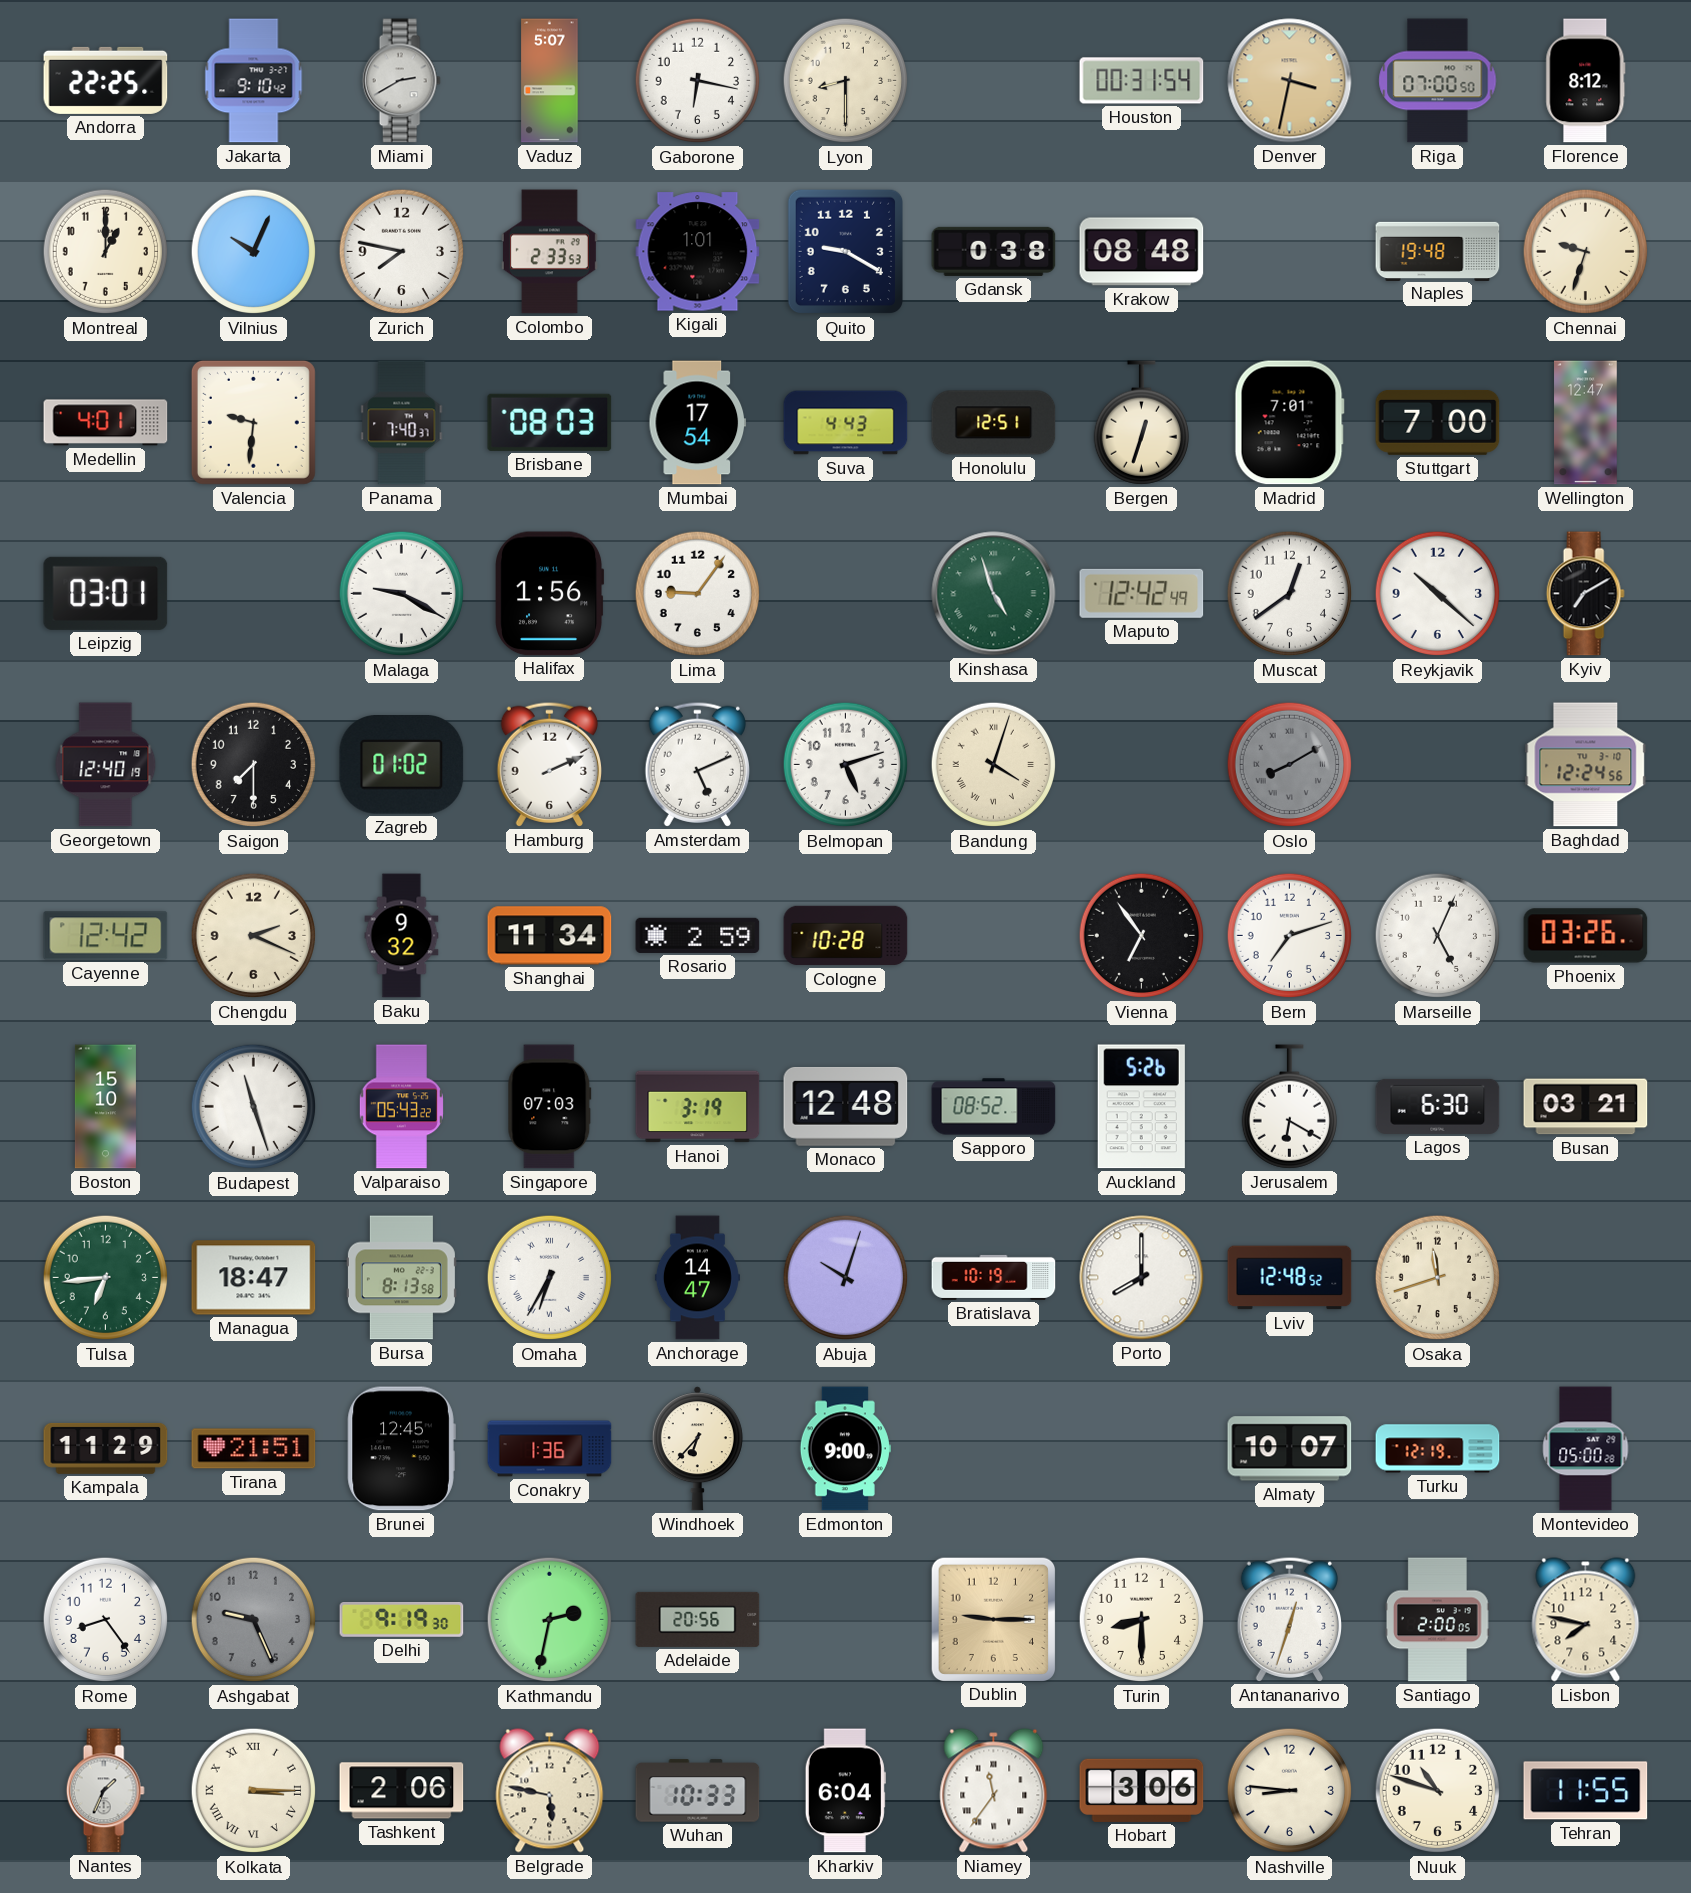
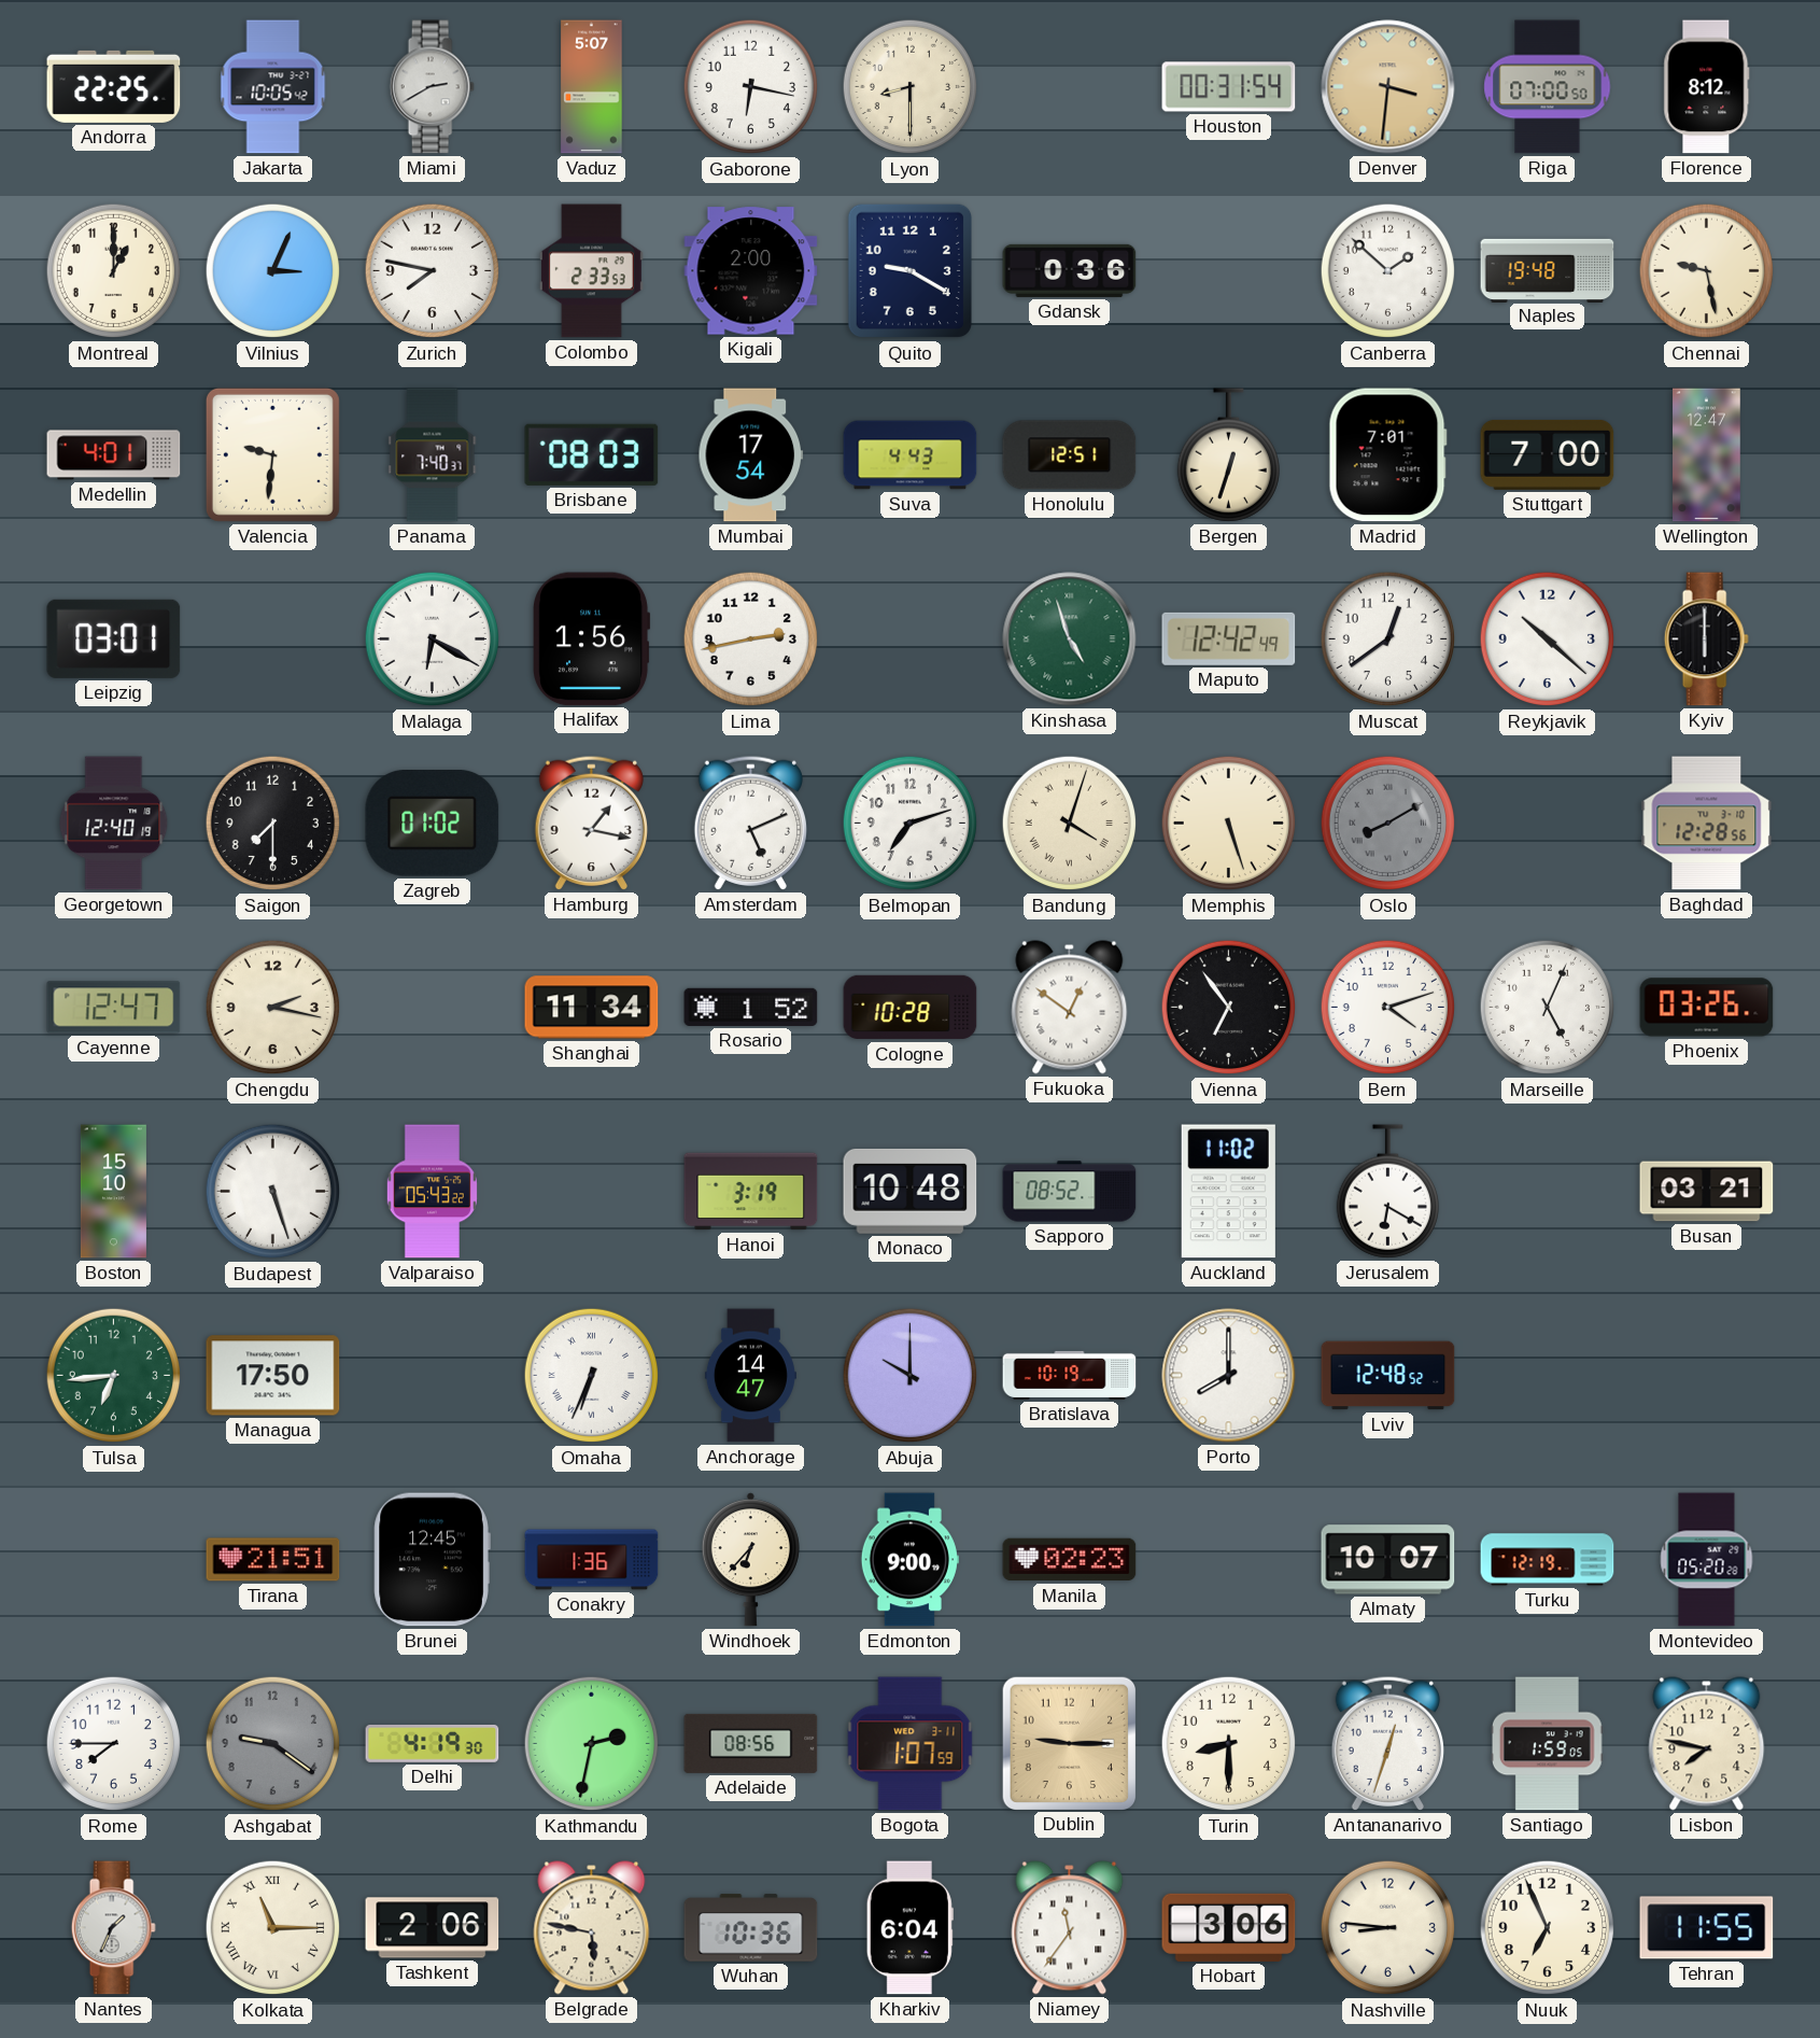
Jakarta: 9:10 -> 10:05
Denver: 3:32 -> 3:31
Vilnius: 10:04 -> 3:04
Kigali: 1:01 -> 2:00
Gdansk: 0:38 -> 0:36
Krakow: 08:48 -> none
Canberra: none -> 1:52
Chennai: 9:33 -> 9:28
Malaga: 9:20 -> 6:20
Lima: 9:06 -> 2:43
Kyiv: 7:10 -> 6:00
Hamburg: 2:11 -> 1:17
Belmopan: 5:12 -> 7:12
Memphis: none -> 5:27
Baghdad: 12:24 -> 12:28
Cayenne: 12:42 -> 12:47
Chengdu: 2:19 -> 2:17
Baku: 9:32 -> none
Rosario: 2:59 -> 1:52
Fukuoka: none -> 12:51
Bern: 7:12 -> 4:12
Budapest: 11:27 -> 5:27
Singapore: 07:03 -> none
Monaco: 12:48 -> 10:48
Auckland: 5:26 -> 11:02
Lagos: 6:30 -> none
Managua: 18:47 -> 17:50
Bursa: 8:13 -> none
Omaha: 6:35 -> 6:34
Abuja: 10:03 -> 10:00
Osaka: 11:42 -> none
Kampala: 11:29 -> none
Manila: none -> 02:23
Montevideo: 05:00 -> 05:20
Rome: 8:24 -> 7:45
Ashgabat: 9:26 -> 9:21
Delhi: 9:19 -> 4:19
Adelaide: 20:56 -> 08:56
Bogota: none -> 1:07
Santiago: 2:00 -> 1:59
Kolkata: 3:15 -> 11:15
Wuhan: 10:33 -> 10:36
Nuuk: 10:48 -> 6:56
